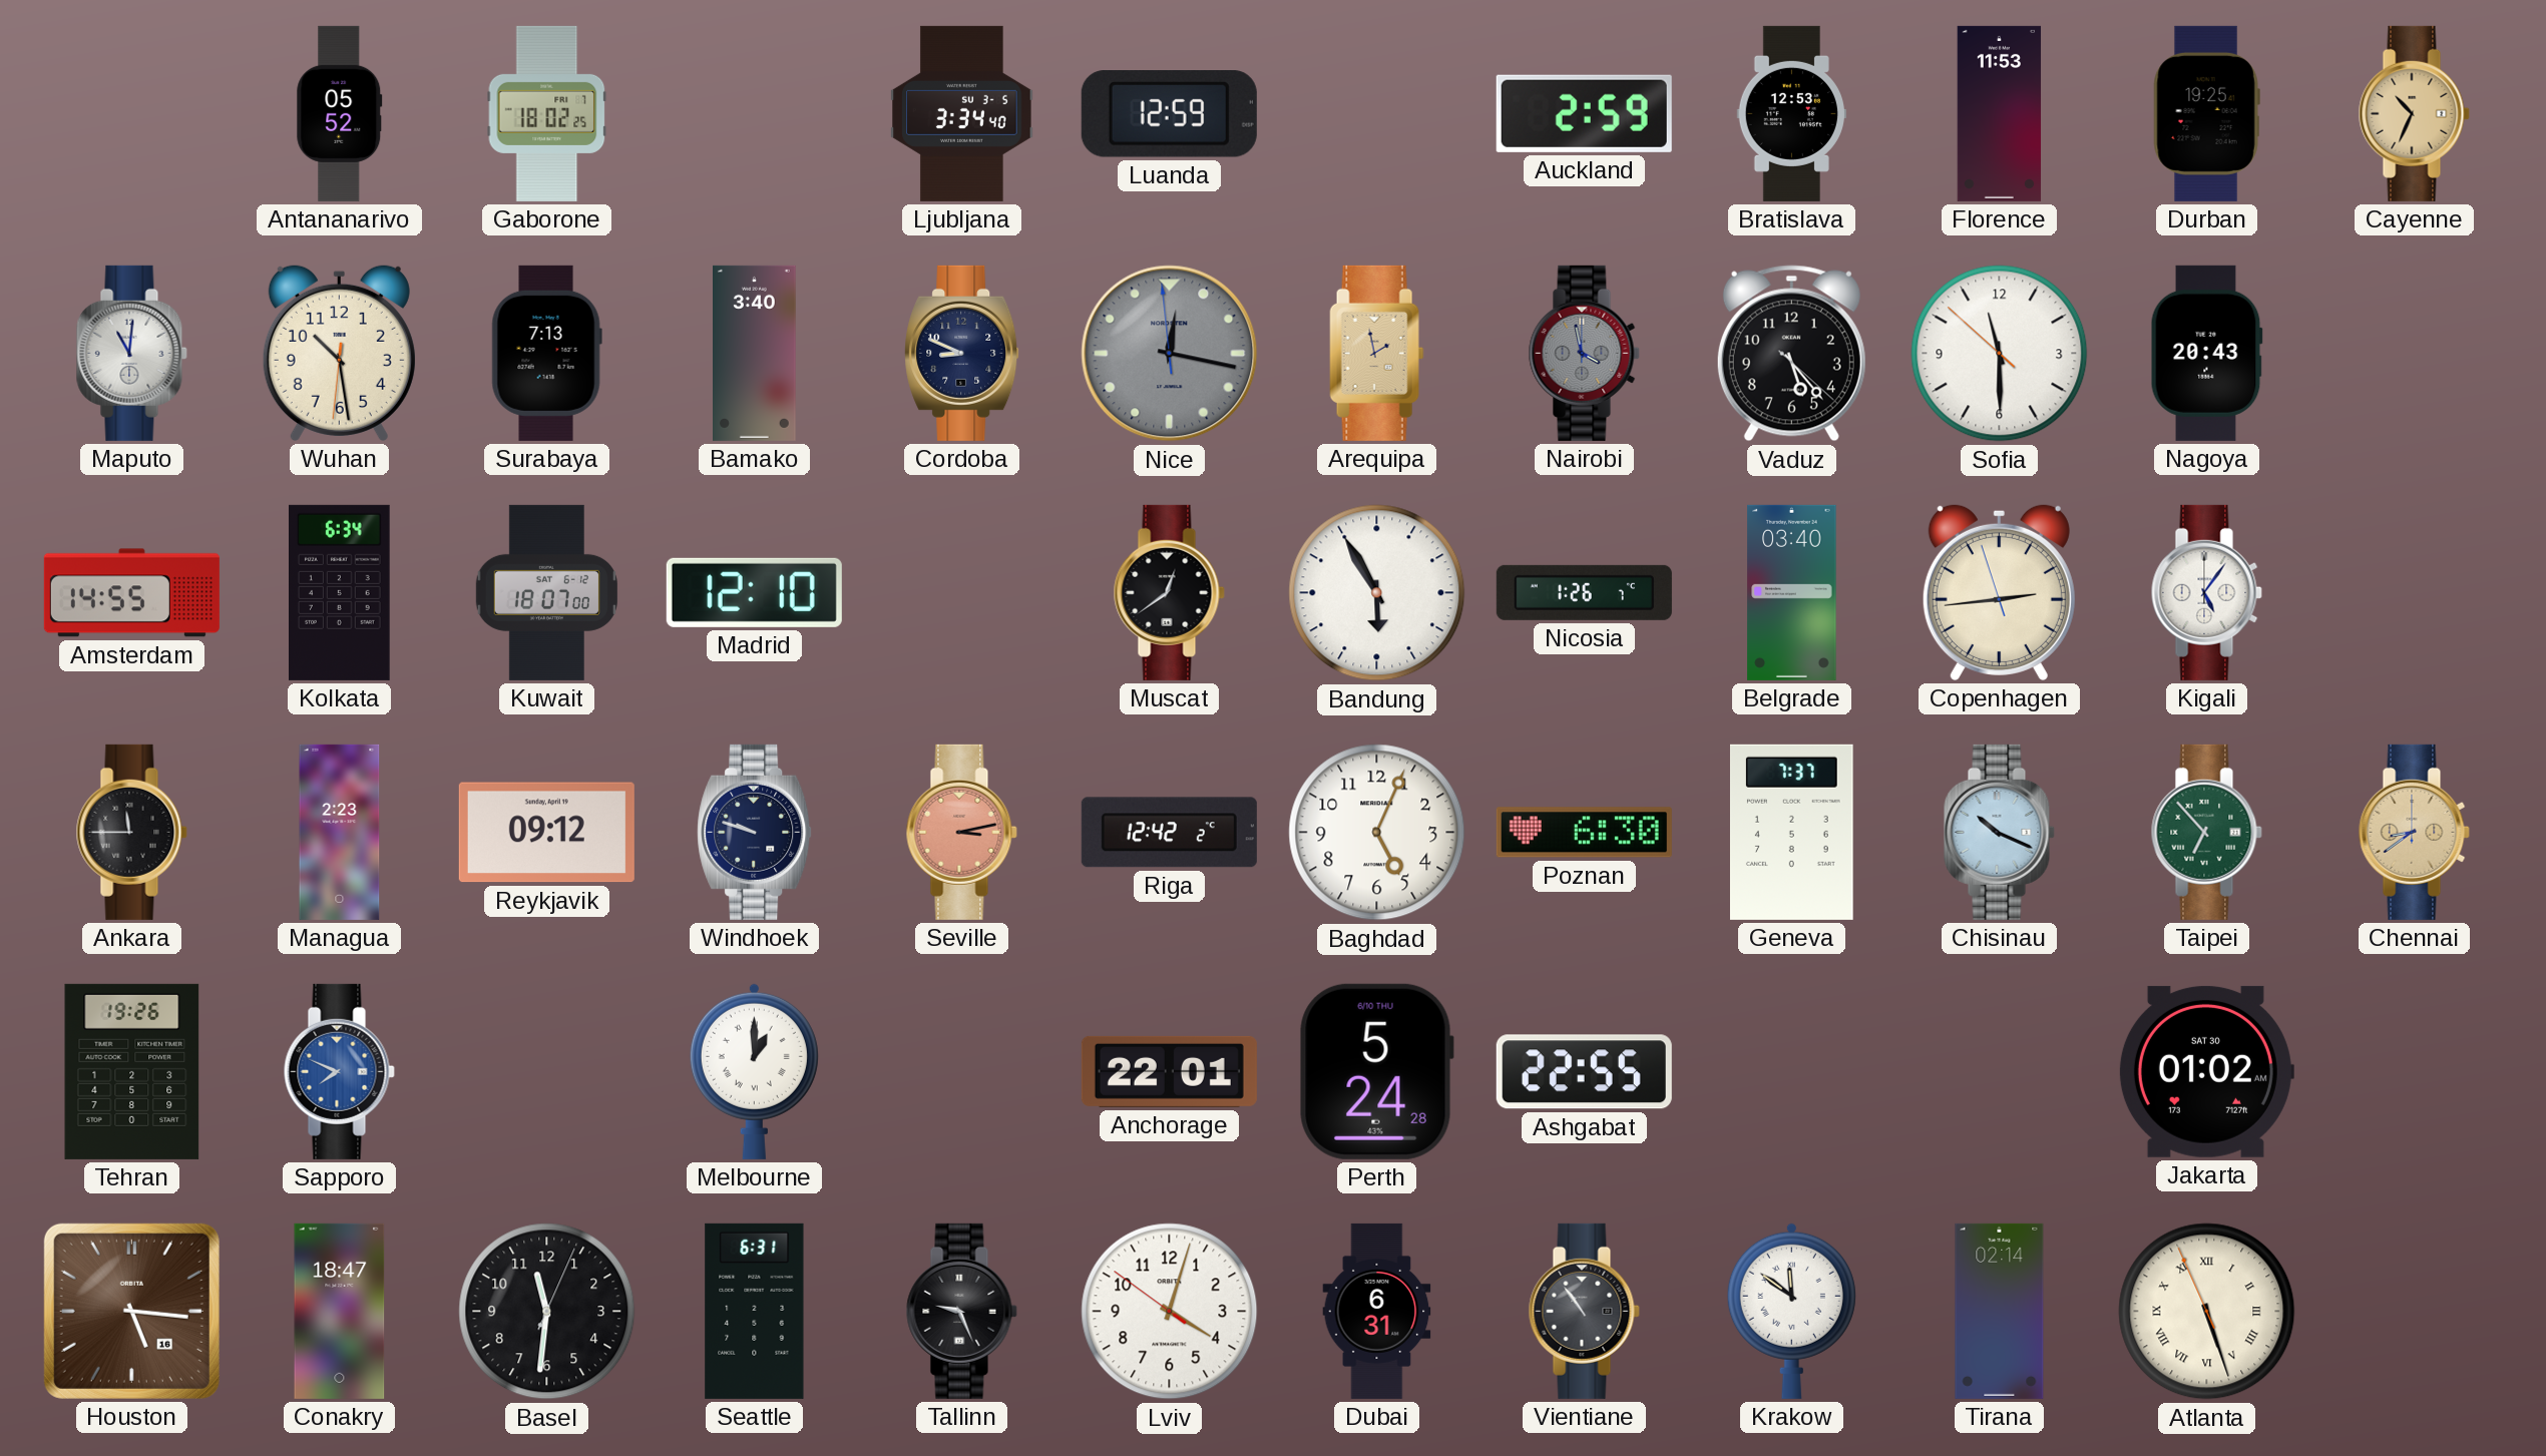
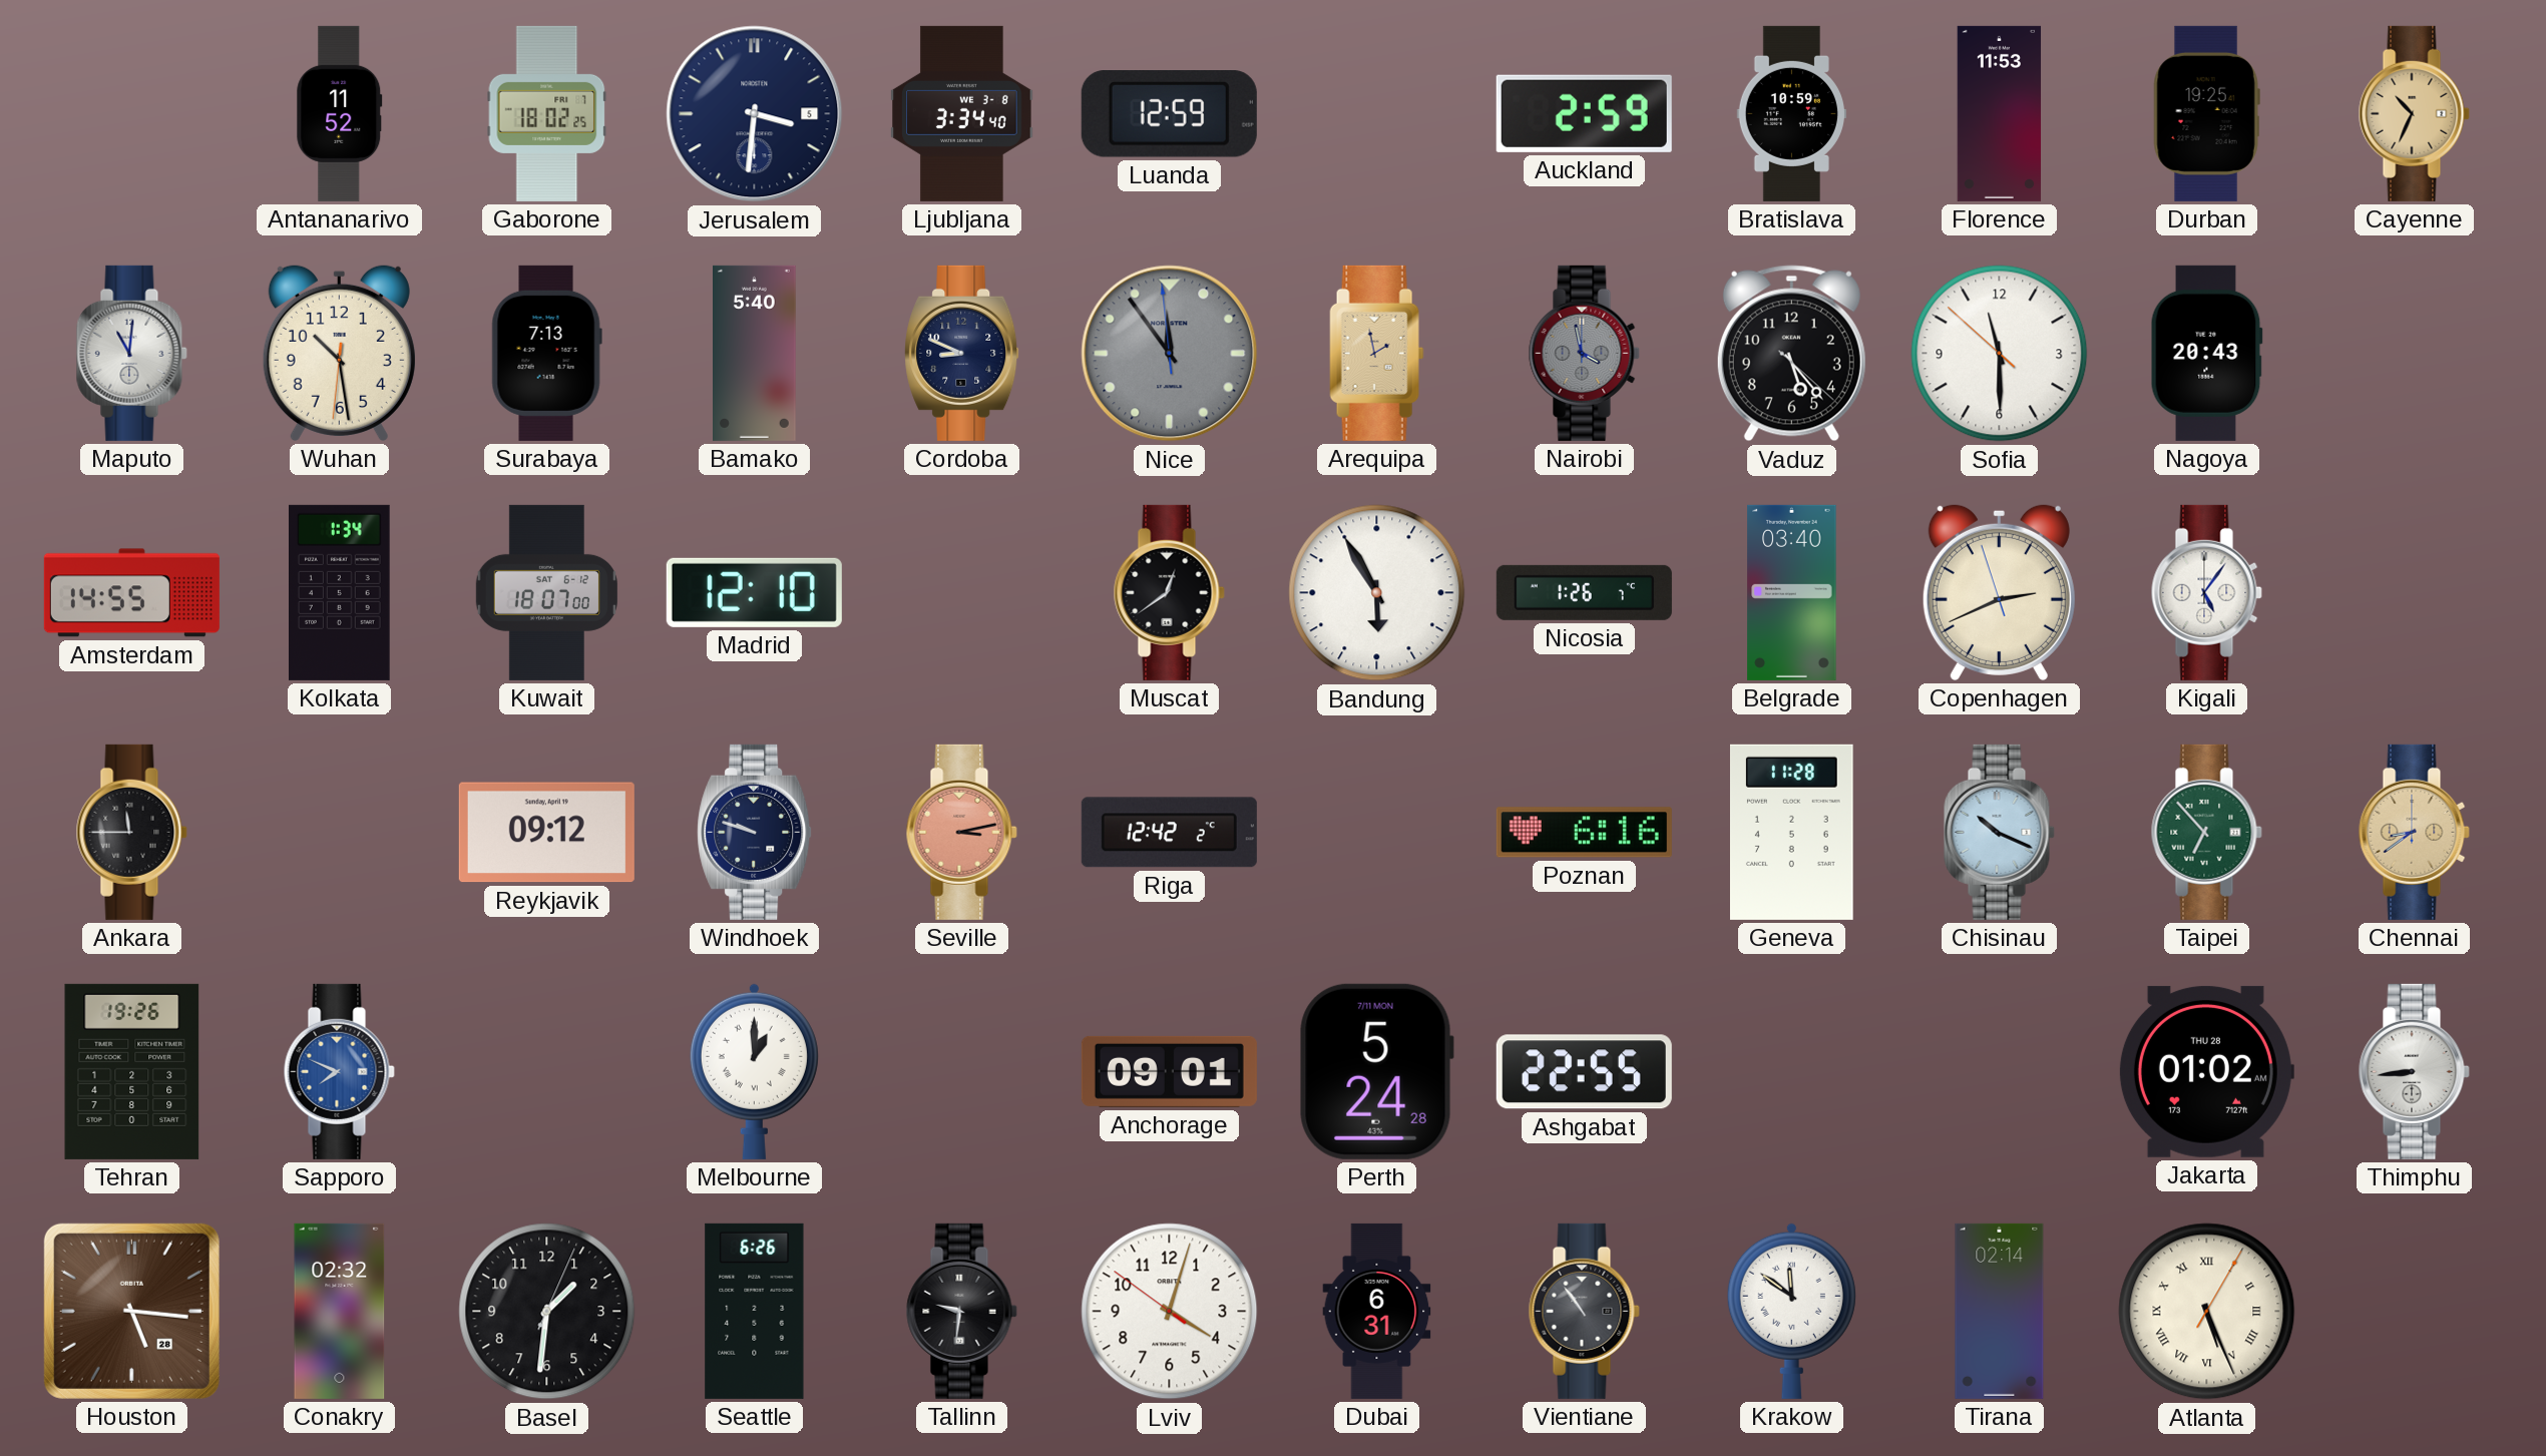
Antananarivo: 05:52 -> 11:52
Jerusalem: none -> 3:31
Ljubljana date: SU 3-5 -> WE 3-8
Bratislava: 12:53 -> 10:59
Bamako: 3:40 -> 5:40
Nice: 12:16 -> 11:53
Kolkata: 6:34 -> 1:34
Copenhagen: 2:43 -> 2:40
Managua: 2:23 -> none
Baghdad: 5:04 -> none
Poznan: 6:30 -> 6:16
Geneva: 7:37 -> 11:28
Anchorage: 22:01 -> 09:01
Perth date: 6/10 THU -> 7/11 MON
Jakarta date: SAT 30 -> THU 28
Thimphu: none -> 8:44
Houston date: 16 -> 28
Conakry: 18:47 -> 02:32
Basel: 11:31 -> 1:31
Seattle: 6:31 -> 6:26
Tallinn: 9:26 -> 9:31
Atlanta: 5:26:56 -> 5:26:05
